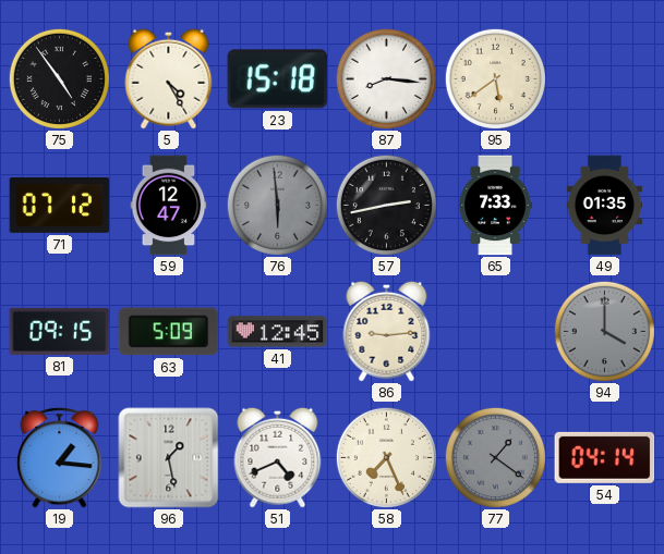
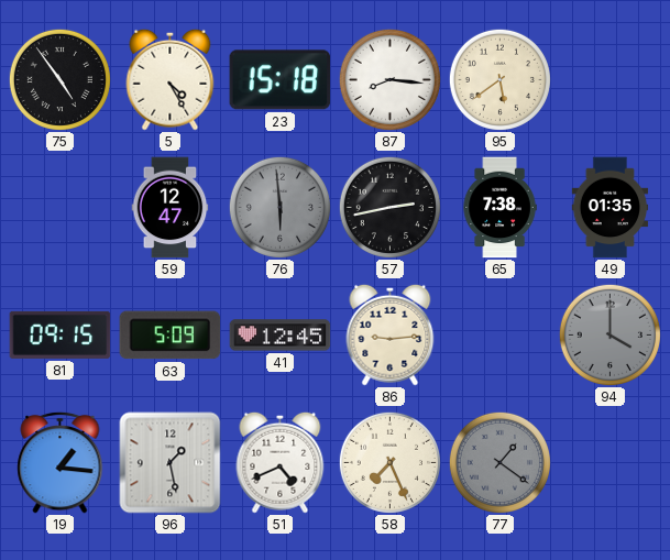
71: 07:12 -> none
65: 7:33 -> 7:38
54: 04:14 -> none
